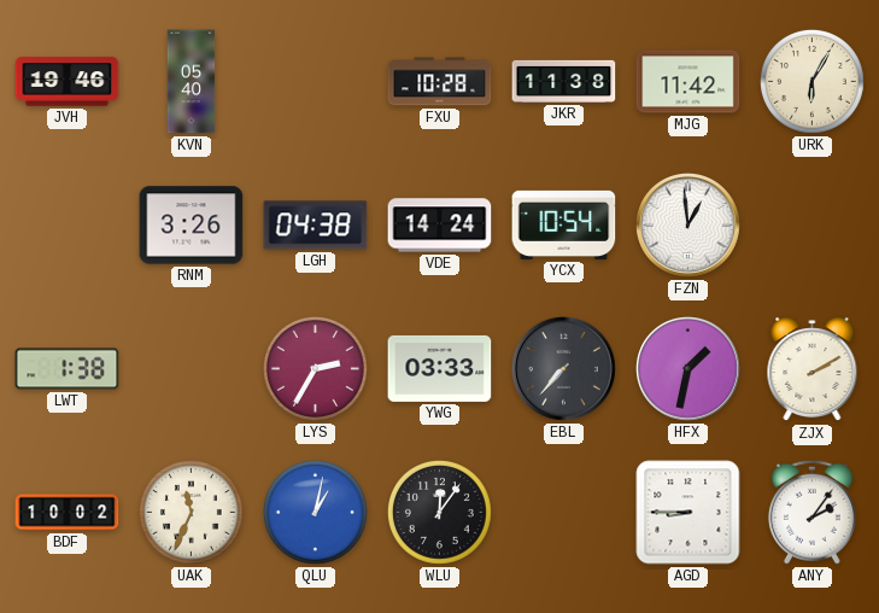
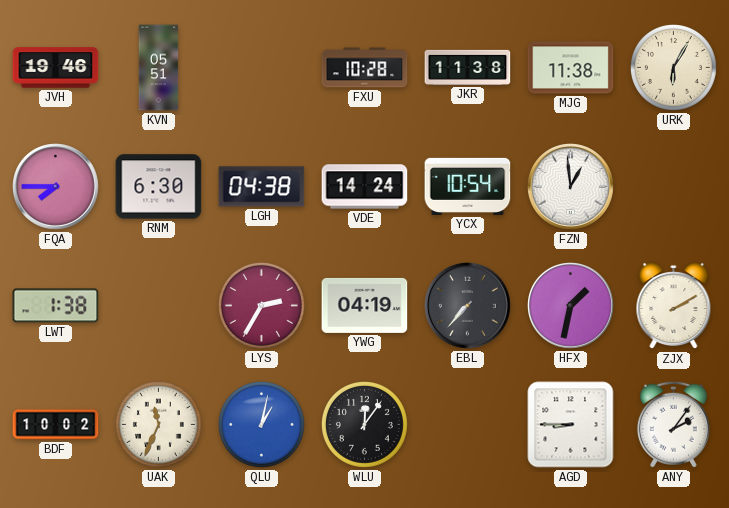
KVN: 05:40 -> 05:51
MJG: 11:42 -> 11:38
FQA: none -> 7:45
RNM: 3:26 -> 6:30
YWG: 03:33 -> 04:19
